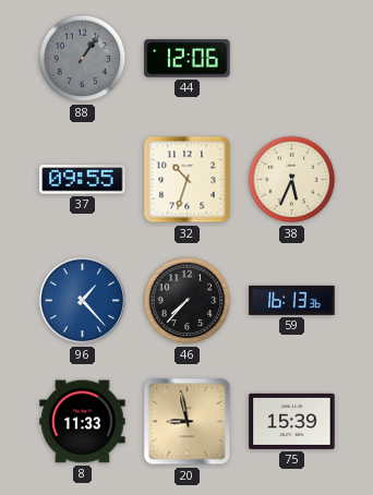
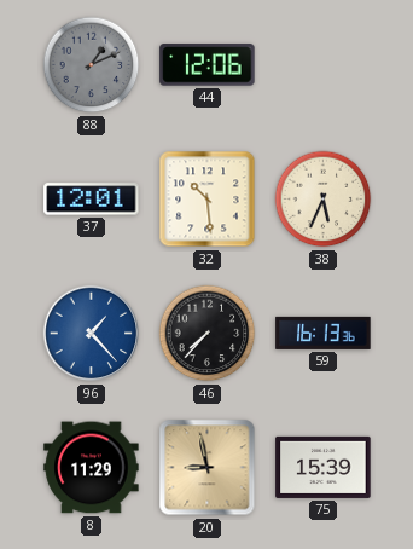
88: 1:06 -> 1:11
37: 09:55 -> 12:01
32: 10:33 -> 10:29
8: 11:33 -> 11:29
